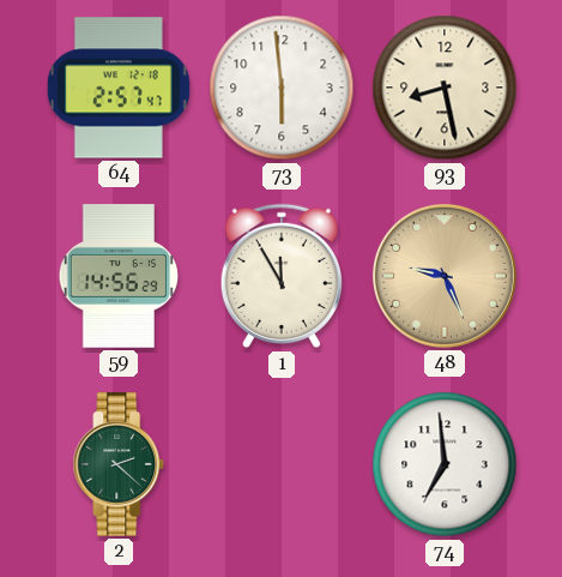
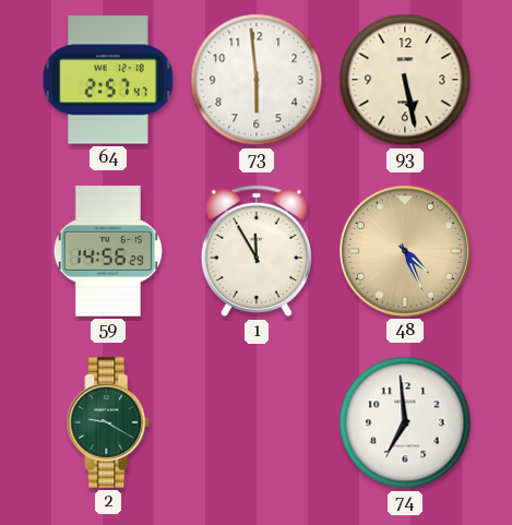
93: 8:28 -> 5:28
48: 9:26 -> 4:26
2: 2:22 -> 9:20
